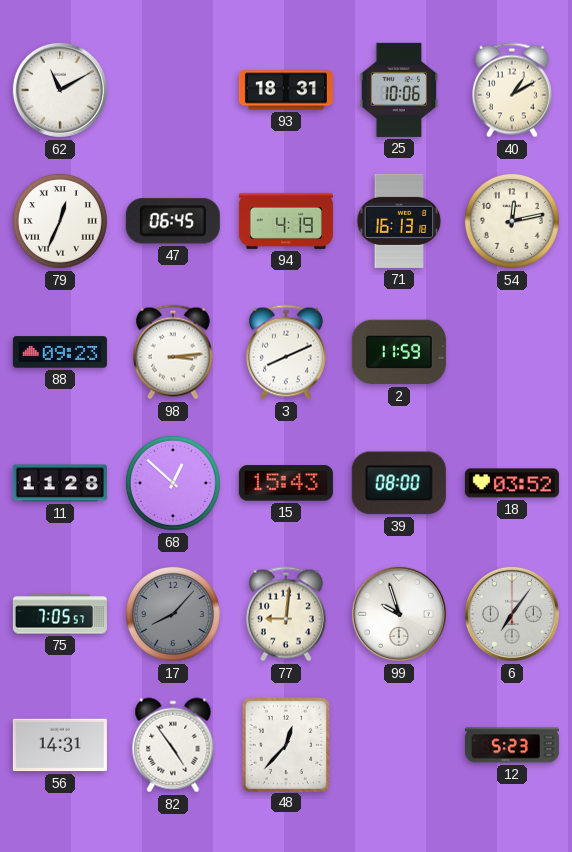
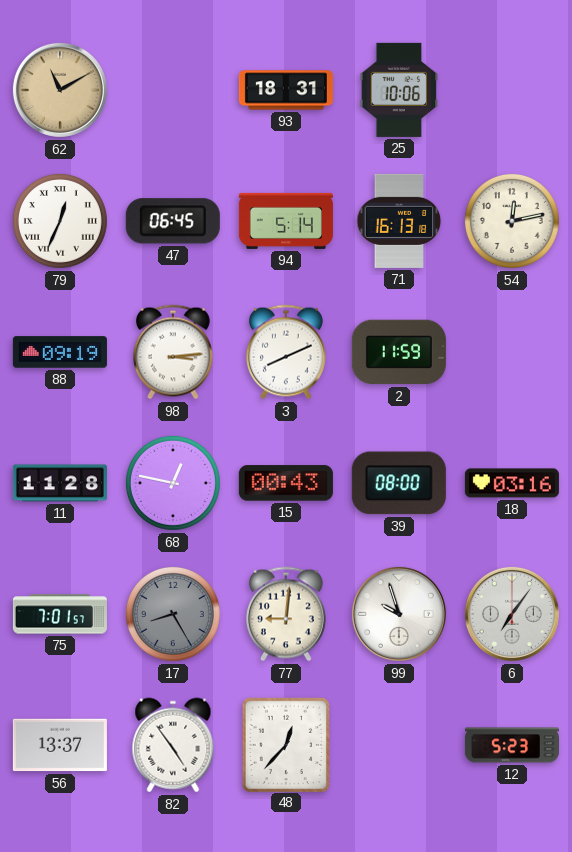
62 dial: white -> champagne
40: 1:10 -> none
94: 4:19 -> 5:14
88: 09:23 -> 09:19
68: 12:52 -> 12:47
15: 15:43 -> 00:43
18: 03:52 -> 03:16
75: 7:05 -> 7:01
17: 8:07 -> 8:25
56: 14:31 -> 13:37
